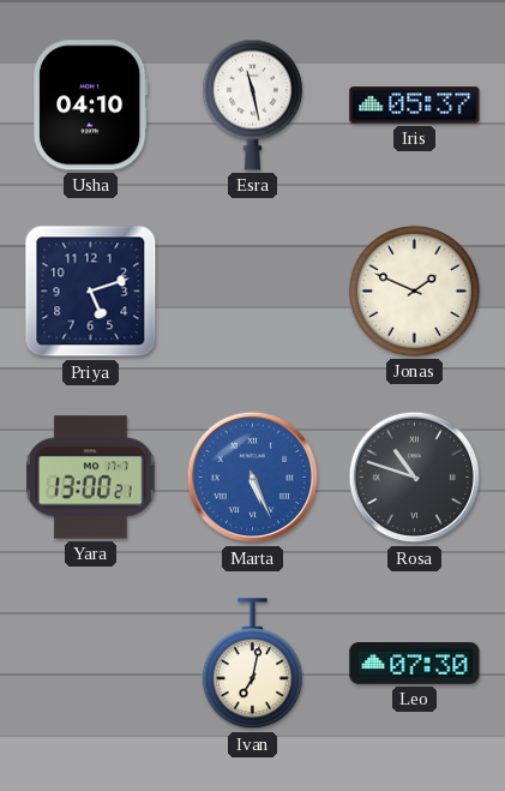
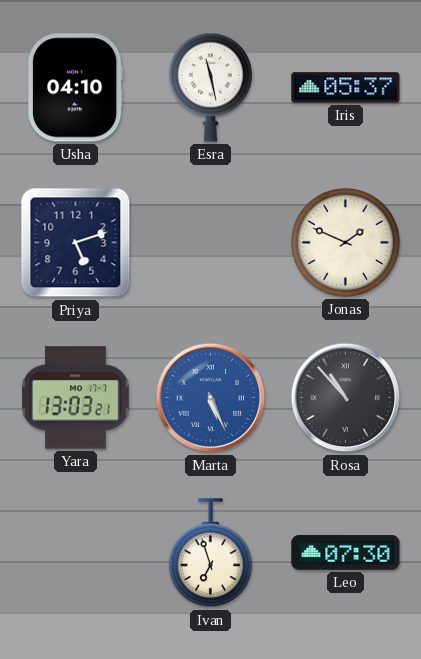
Yara: 13:00 -> 13:03
Rosa: 10:48 -> 10:53
Ivan: 7:02 -> 6:57
